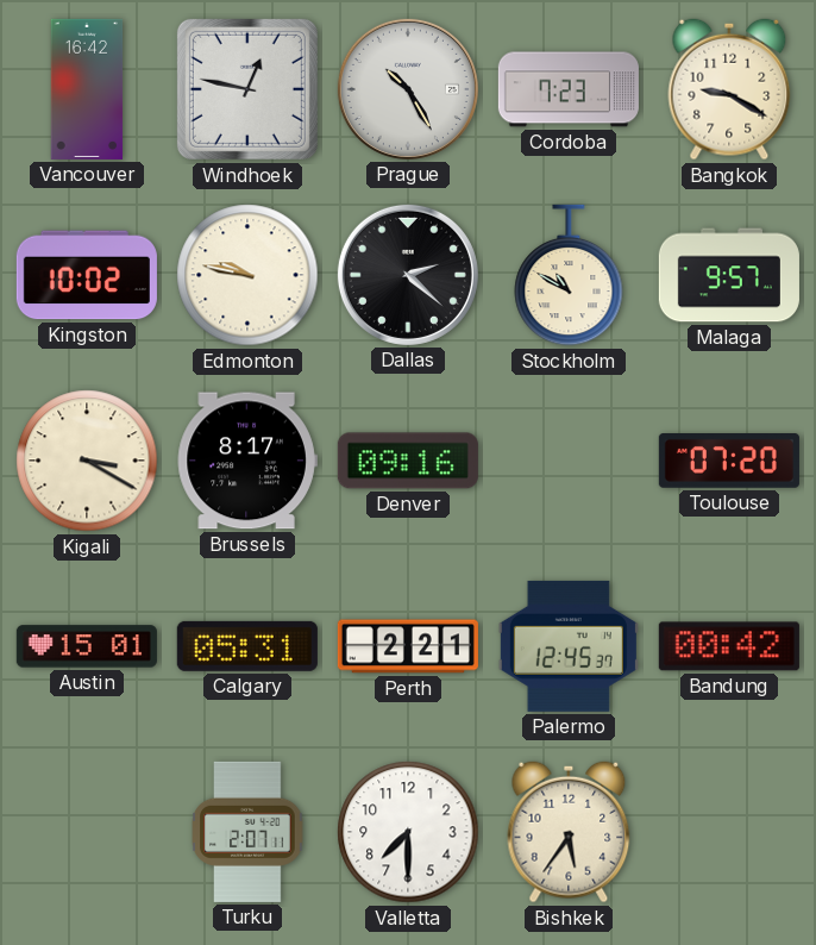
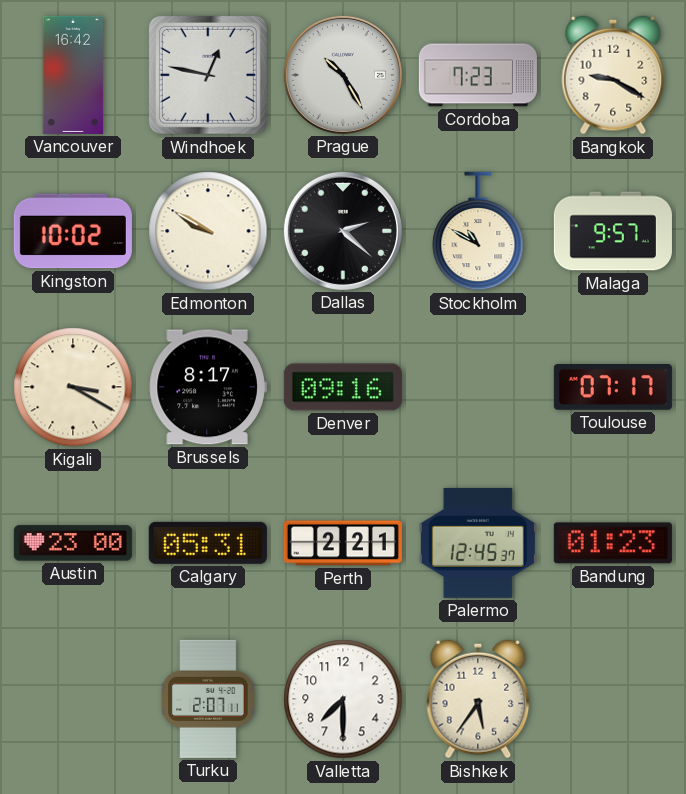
Edmonton: 9:47 -> 9:50
Toulouse: 07:20 -> 07:17
Austin: 15:01 -> 23:00
Bandung: 00:42 -> 01:23
